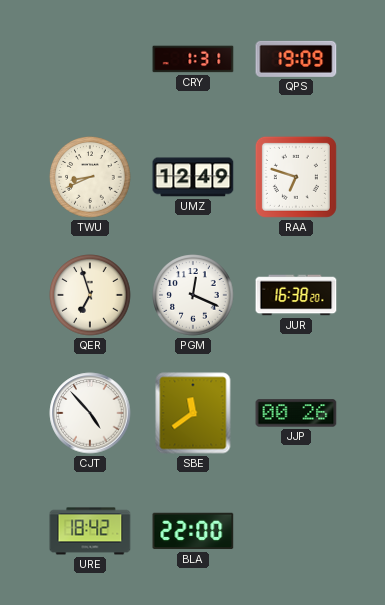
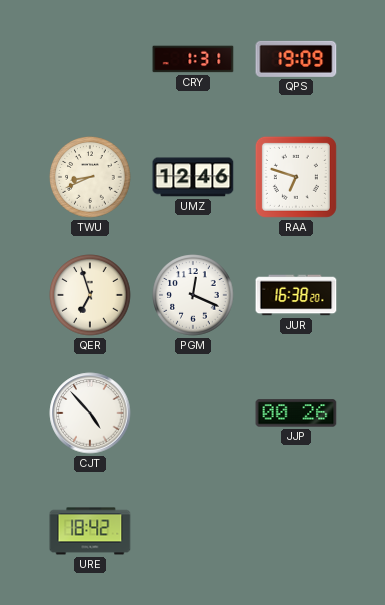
UMZ: 12:49 -> 12:46
SBE: 11:39 -> none
BLA: 22:00 -> none
